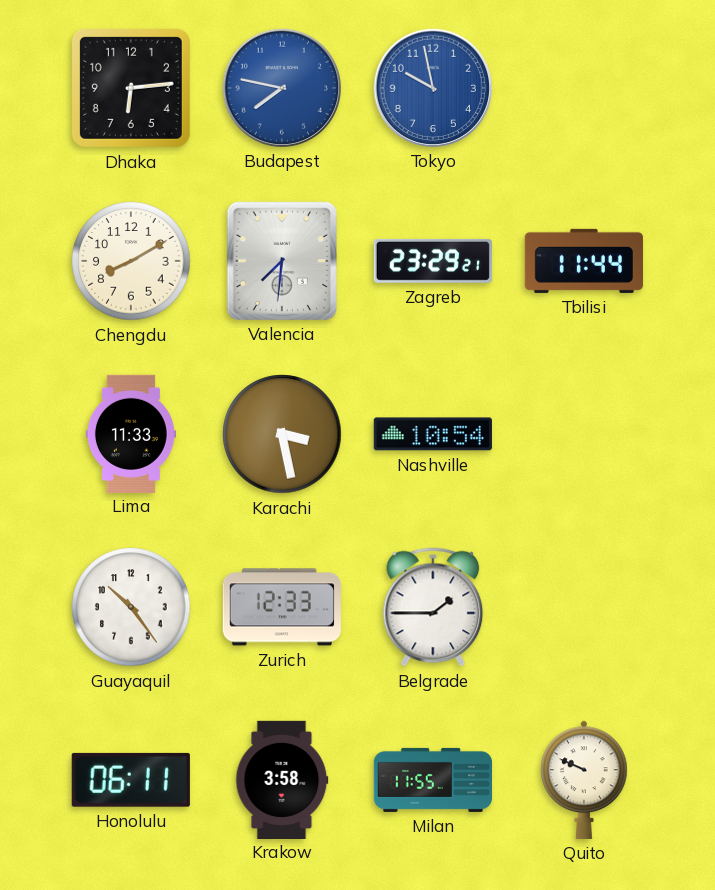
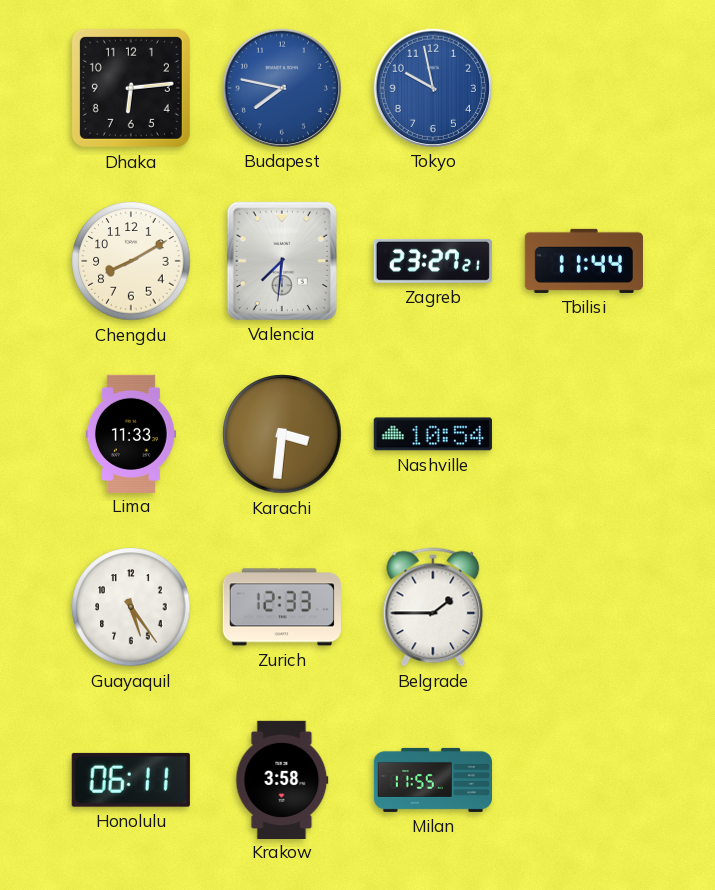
Zagreb: 23:29 -> 23:27
Karachi: 3:28 -> 3:31
Guayaquil: 10:24 -> 5:24
Quito: 9:49 -> none
